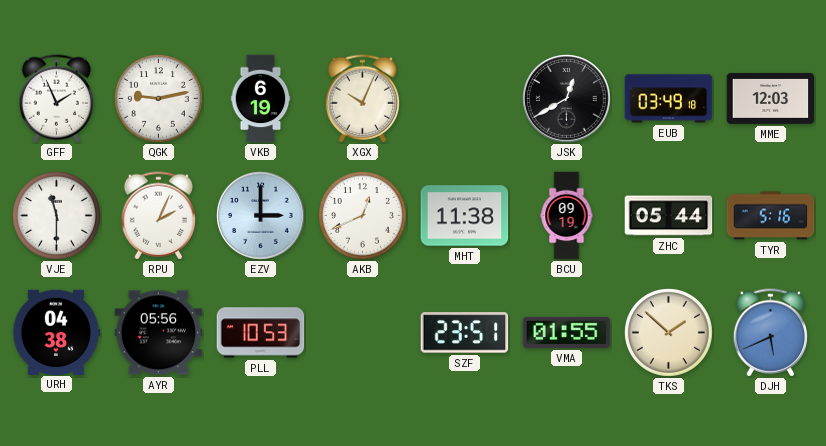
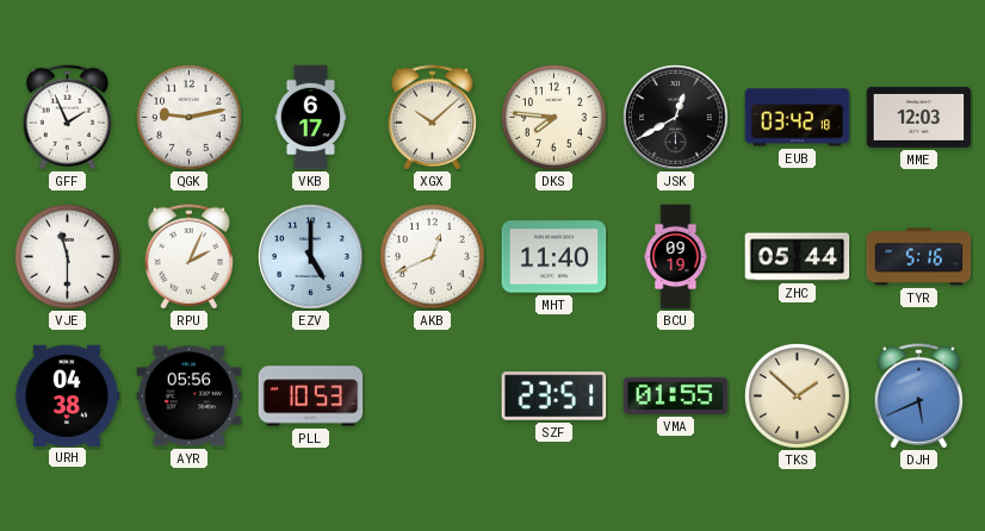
VKB: 6:19 -> 6:17
XGX: 10:04 -> 10:08
DKS: none -> 7:46
EUB: 03:49 -> 03:42
EZV: 3:00 -> 5:00
MHT: 11:38 -> 11:40
